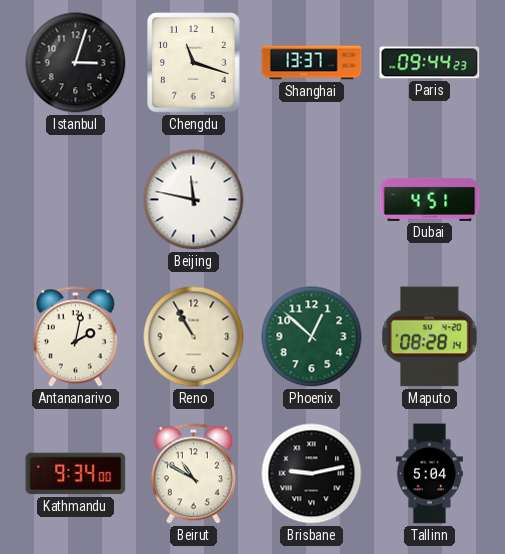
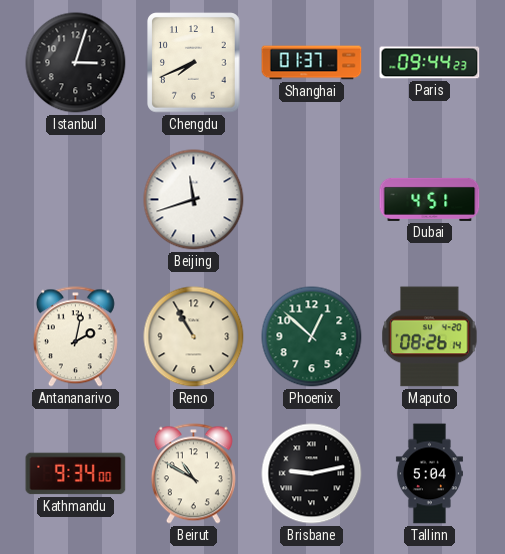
Chengdu: 11:18 -> 7:41
Shanghai: 13:37 -> 01:37
Beijing: 11:47 -> 11:42
Maputo: 08:28 -> 08:26
